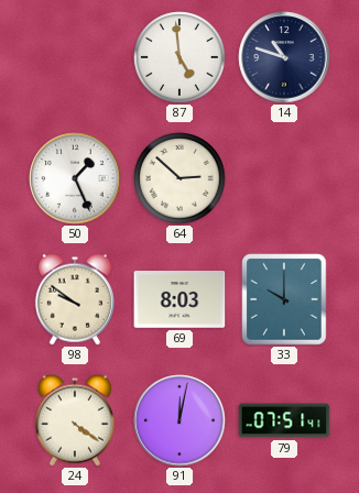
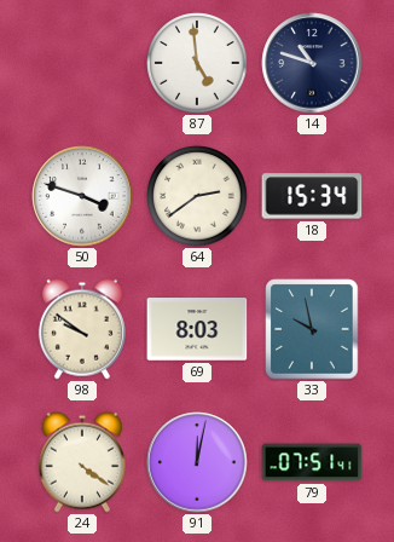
50: 1:26 -> 3:48
64: 2:52 -> 2:39
18: none -> 15:34
33: 10:00 -> 9:58
